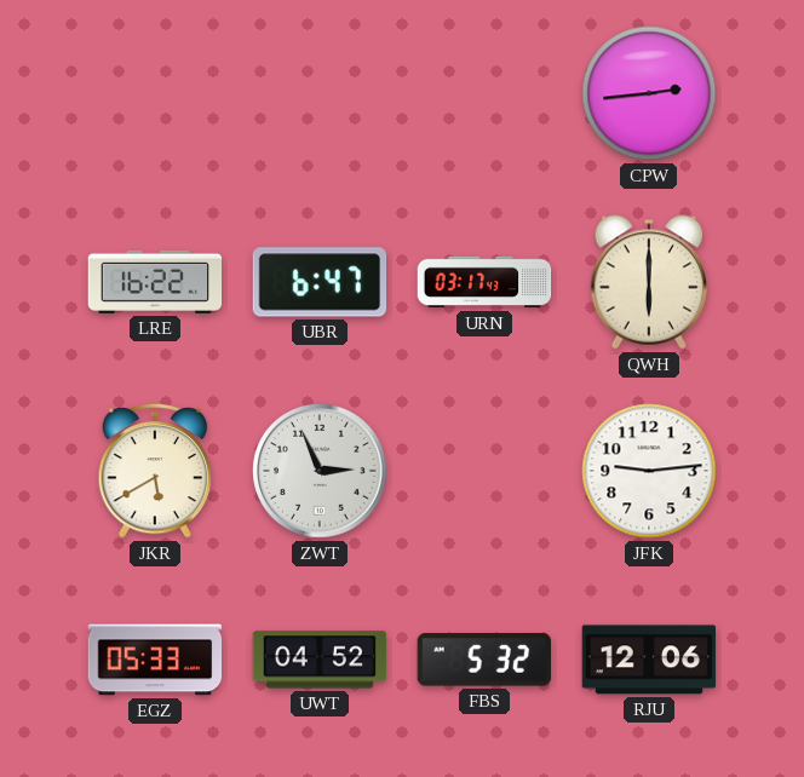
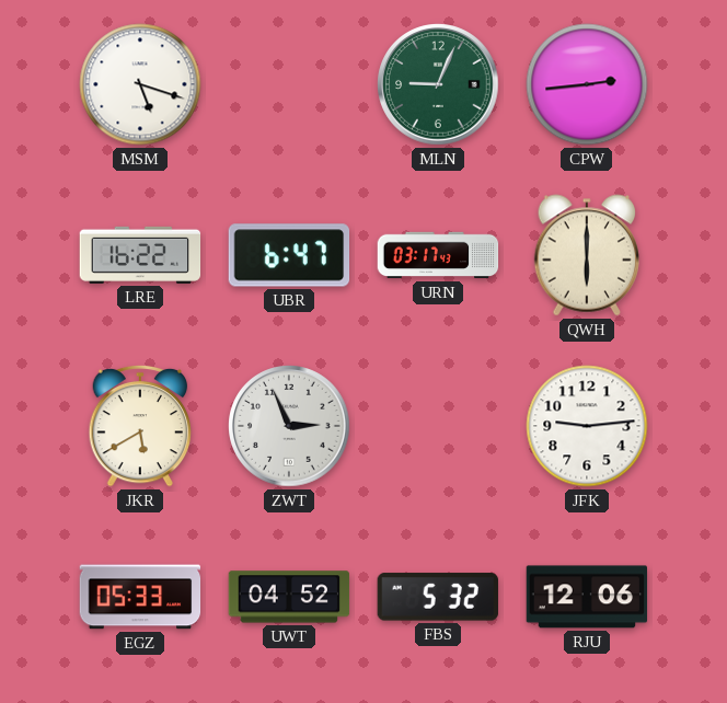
MSM: none -> 5:18
MLN: none -> 9:04
